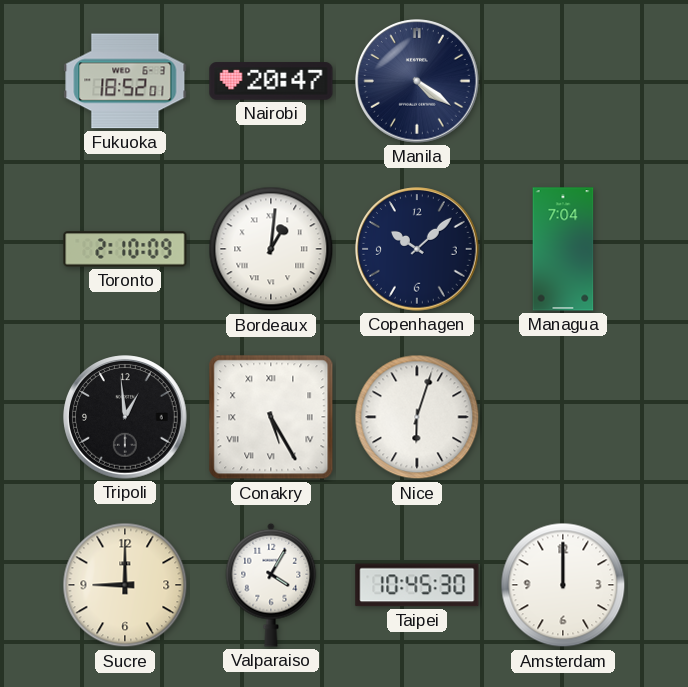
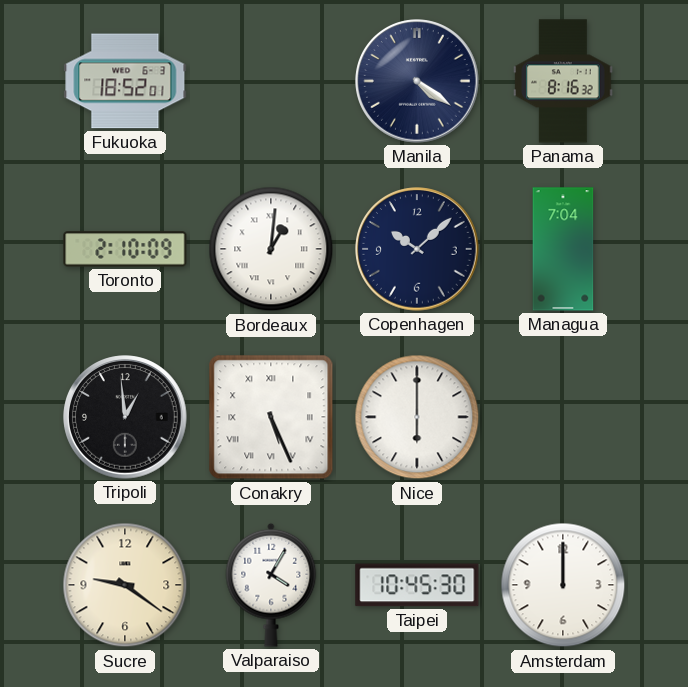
Nairobi: 20:47 -> none
Panama: none -> 8:16
Conakry: 5:25 -> 5:26
Nice: 6:03 -> 6:00
Sucre: 9:00 -> 9:21
